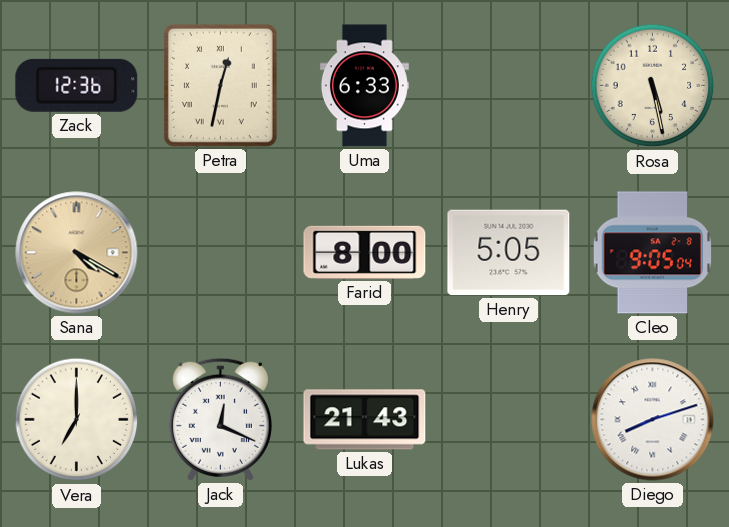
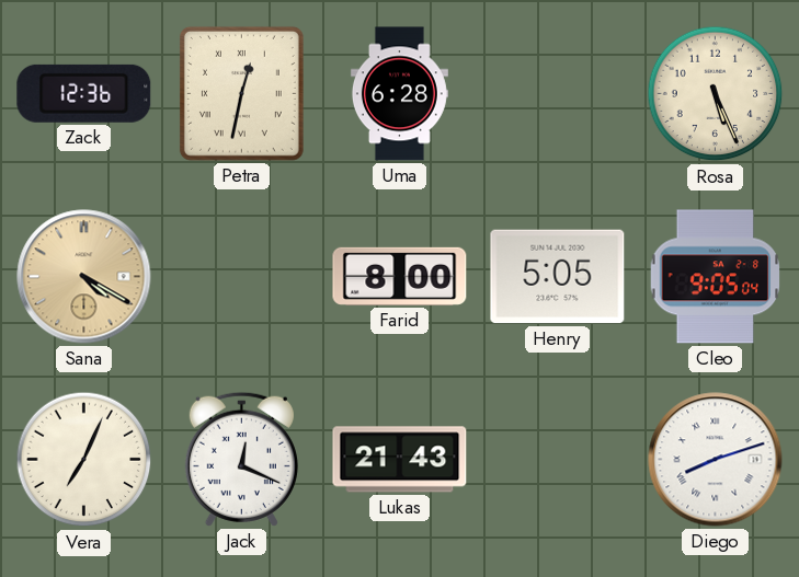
Uma: 6:33 -> 6:28
Rosa: 5:28 -> 5:26
Vera: 7:00 -> 7:04
